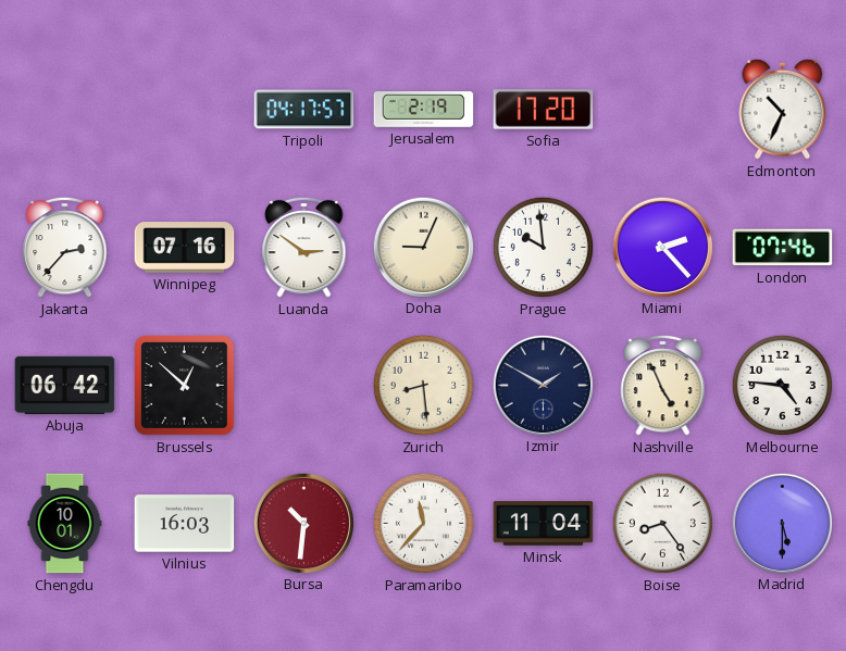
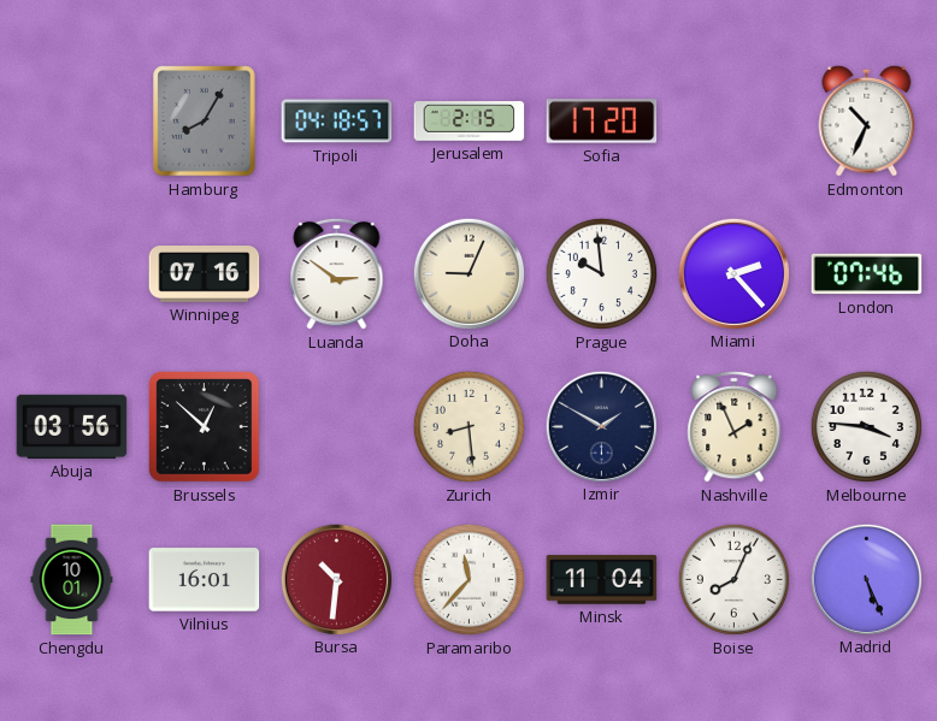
Hamburg: none -> 8:05
Tripoli: 04:17 -> 04:18
Jerusalem: 2:19 -> 2:15
Jakarta: 2:37 -> none
Abuja: 06:42 -> 03:56
Nashville: 4:56 -> 1:56
Melbourne: 4:46 -> 3:46
Vilnius: 16:03 -> 16:01
Boise: 8:24 -> 8:04
Madrid: 5:30 -> 5:26
